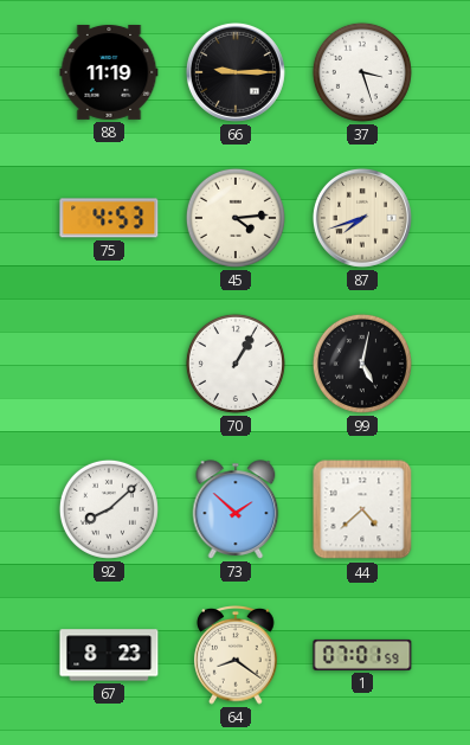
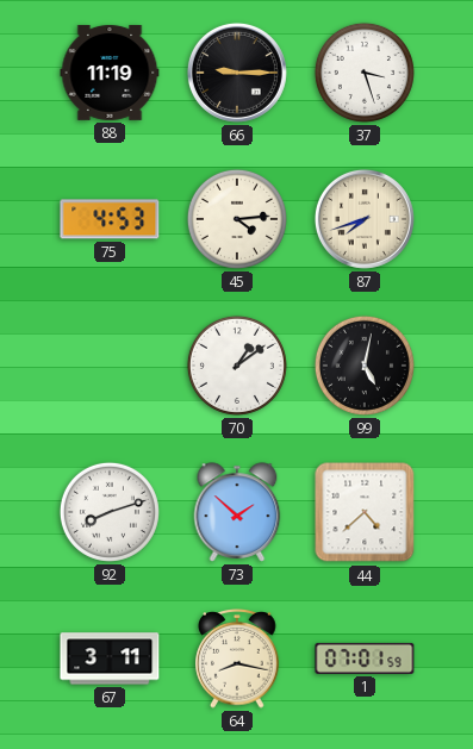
70: 1:05 -> 1:09
92: 8:08 -> 8:12
67: 8:23 -> 3:11
64: 8:21 -> 8:17
